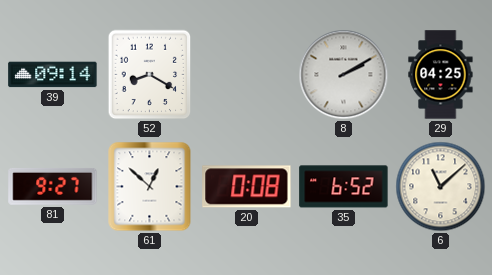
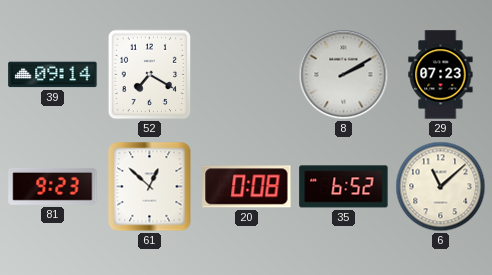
52: 8:20 -> 7:20
29: 04:25 -> 07:23
81: 9:27 -> 9:23
